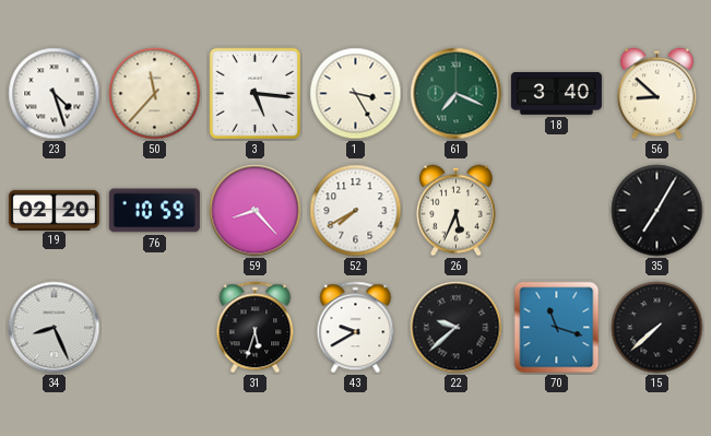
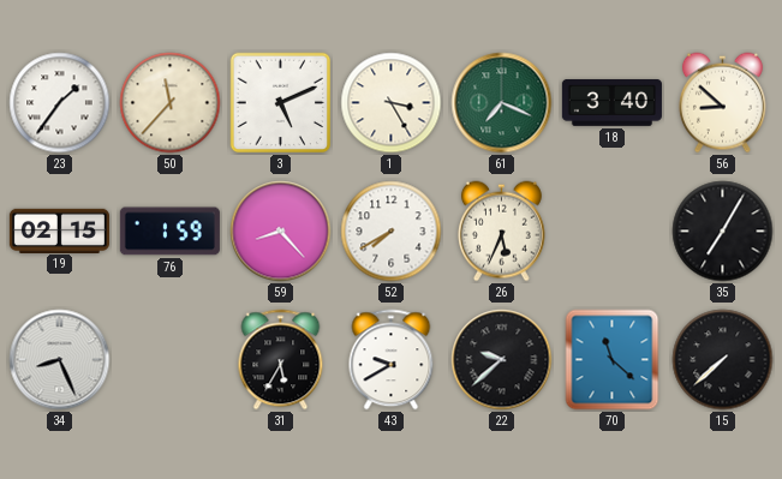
23: 4:27 -> 1:36
3: 5:16 -> 5:11
19: 02:20 -> 02:15
76: 10:59 -> 1:59
31: 5:33 -> 5:35
70: 11:18 -> 11:22
